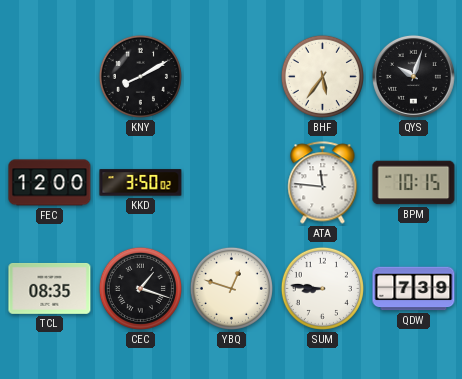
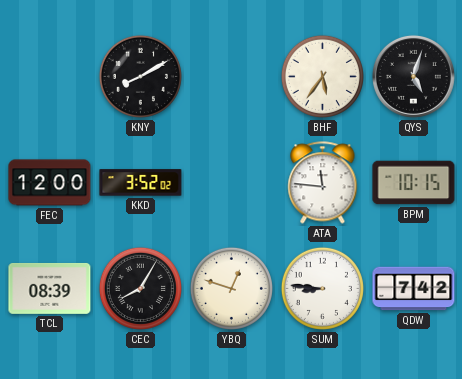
QYS: 10:03 -> 5:03
KKD: 3:50 -> 3:52
TCL: 08:35 -> 08:39
CEC: 1:18 -> 8:05
QDW: 7:39 -> 7:42
